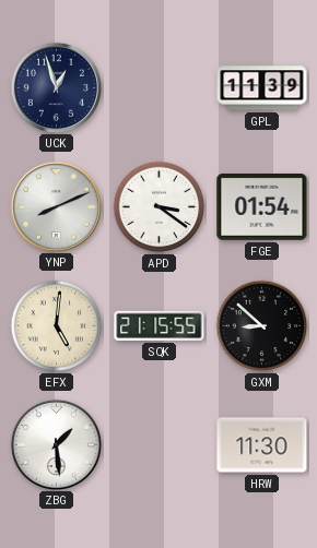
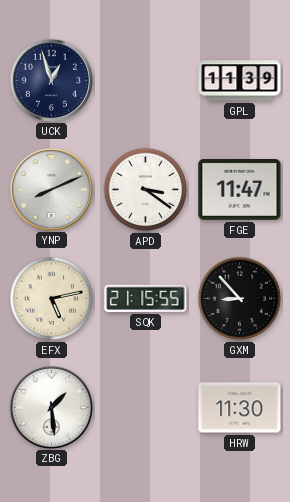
FGE: 01:54 -> 11:47
EFX: 5:01 -> 5:13
GXM: 8:52 -> 8:53
